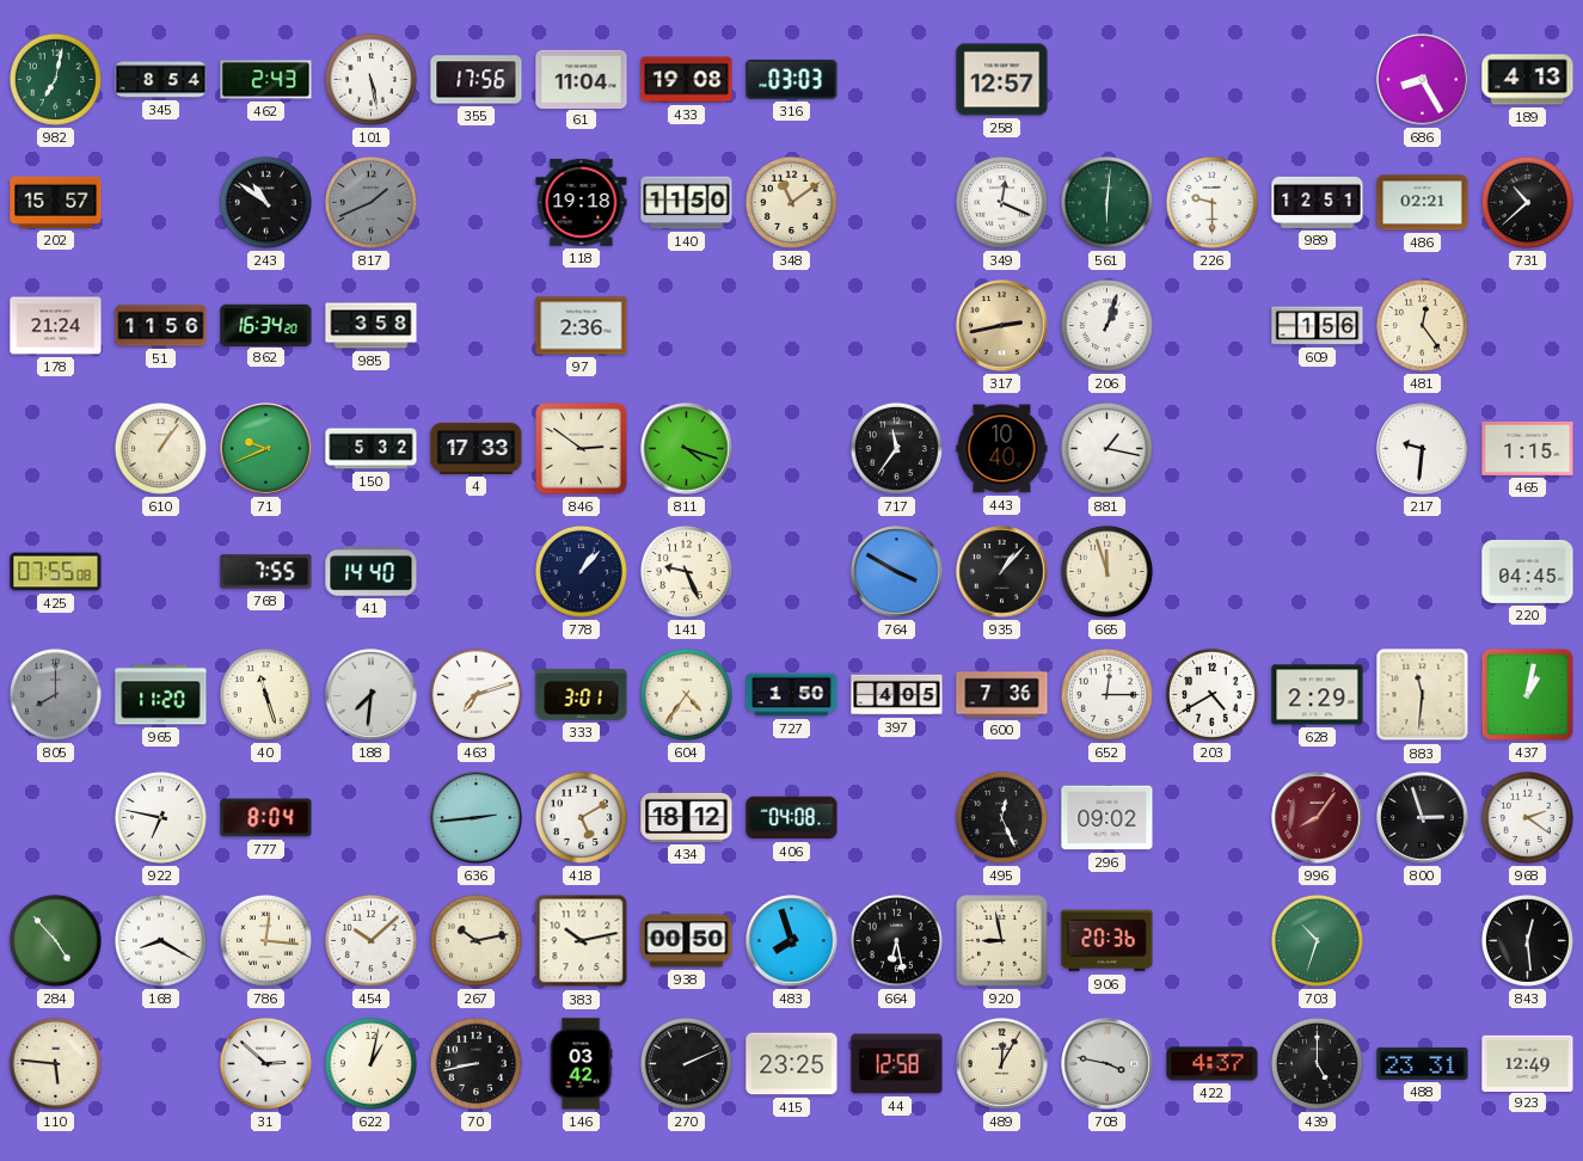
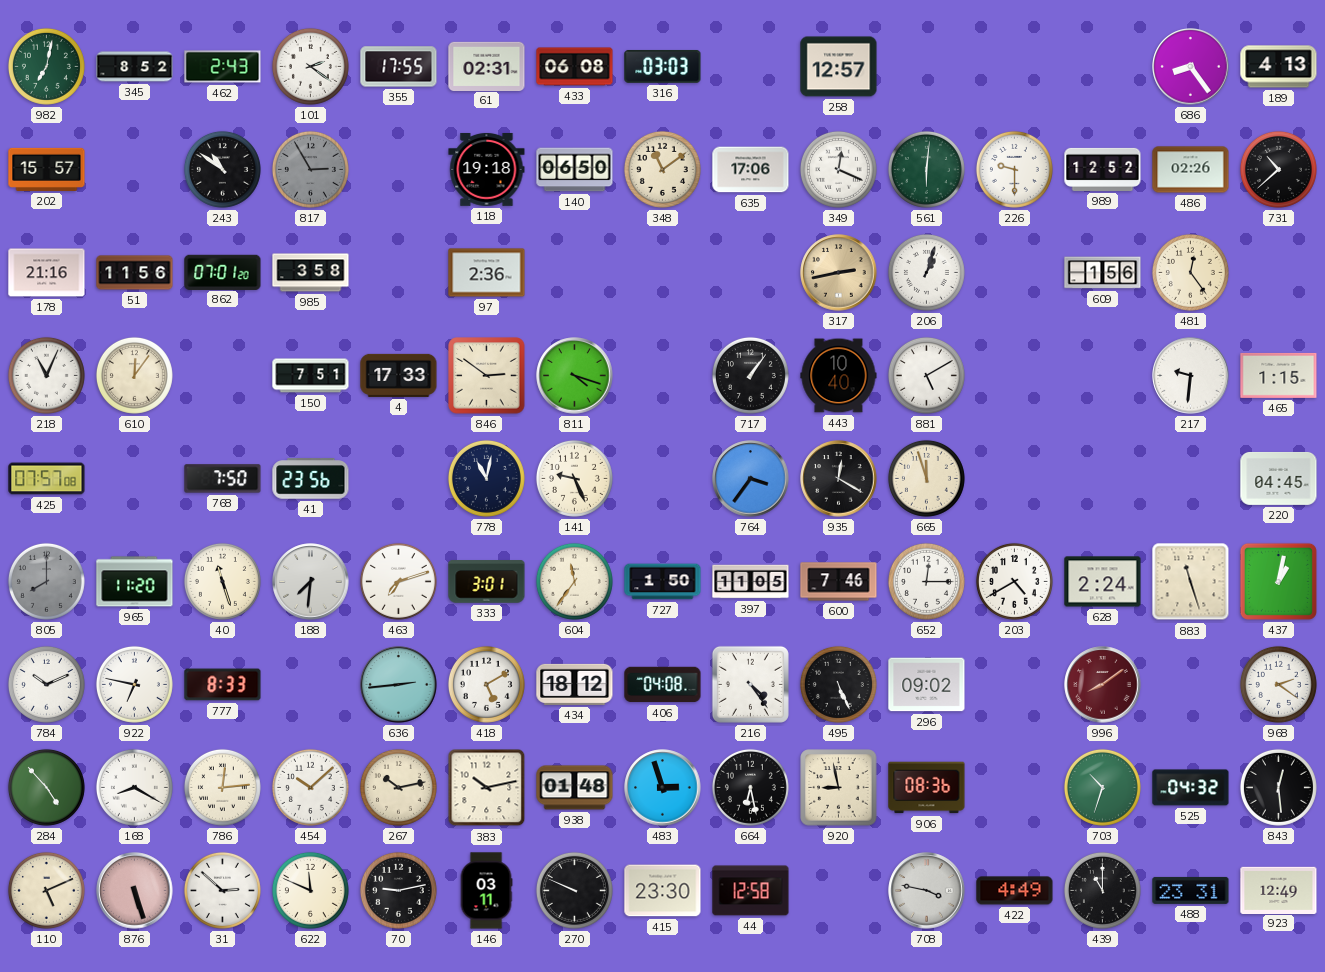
345: 8:54 -> 8:52
101: 5:28 -> 2:21
355: 17:56 -> 17:55
61: 11:04 -> 02:31
433: 19:08 -> 06:08
686: 8:25 -> 8:24
817: 1:41 -> 2:55
140: 11:50 -> 06:50
635: none -> 17:06
989: 12:51 -> 12:52
486: 02:21 -> 02:26
178: 21:24 -> 21:16
862: 16:34 -> 07:01
218: none -> 11:04
610: 1:06 -> 12:06
71: 9:41 -> none
150: 5:32 -> 7:51
717: 11:36 -> 1:06
881: 1:17 -> 5:10
425: 07:55 -> 07:57
768: 7:55 -> 7:50
41: 14:40 -> 23:56
778: 1:07 -> 11:02
764: 3:50 -> 3:36
935: 1:07 -> 12:20
604: 4:36 -> 11:36
397: 4:05 -> 11:05
600: 7:36 -> 7:46
628: 2:29 -> 2:24
883: 11:31 -> 11:27
784: none -> 10:11
777: 8:04 -> 8:33
216: none -> 4:24
495: 12:26 -> 5:26
996: 8:06 -> 8:09
800: 2:57 -> none
786: 12:16 -> 12:14
938: 00:50 -> 01:48
483: 7:57 -> 2:57
906: 20:36 -> 08:36
525: none -> 04:32
110: 5:46 -> 5:11
876: none -> 5:27
622: 1:02 -> 11:49
70: 8:43 -> 9:13
146: 03:42 -> 03:11
270: 2:11 -> 9:49
415: 23:25 -> 23:30
489: 12:05 -> none
422: 4:37 -> 4:49
439: 5:00 -> 11:00
